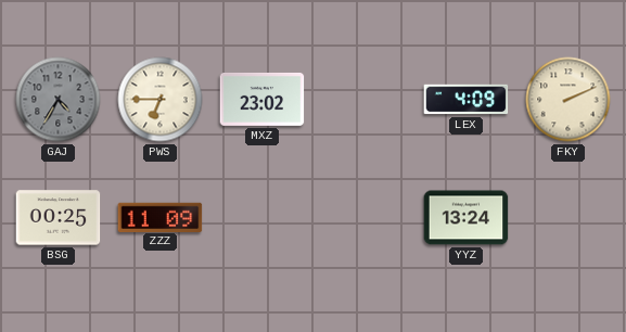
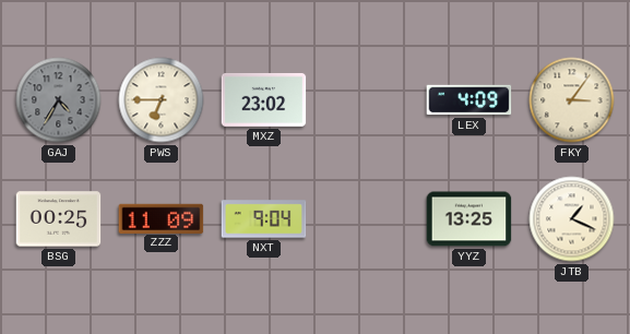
FKY: 2:11 -> 3:06
NXT: none -> 9:04
YYZ: 13:24 -> 13:25
JTB: none -> 1:19
